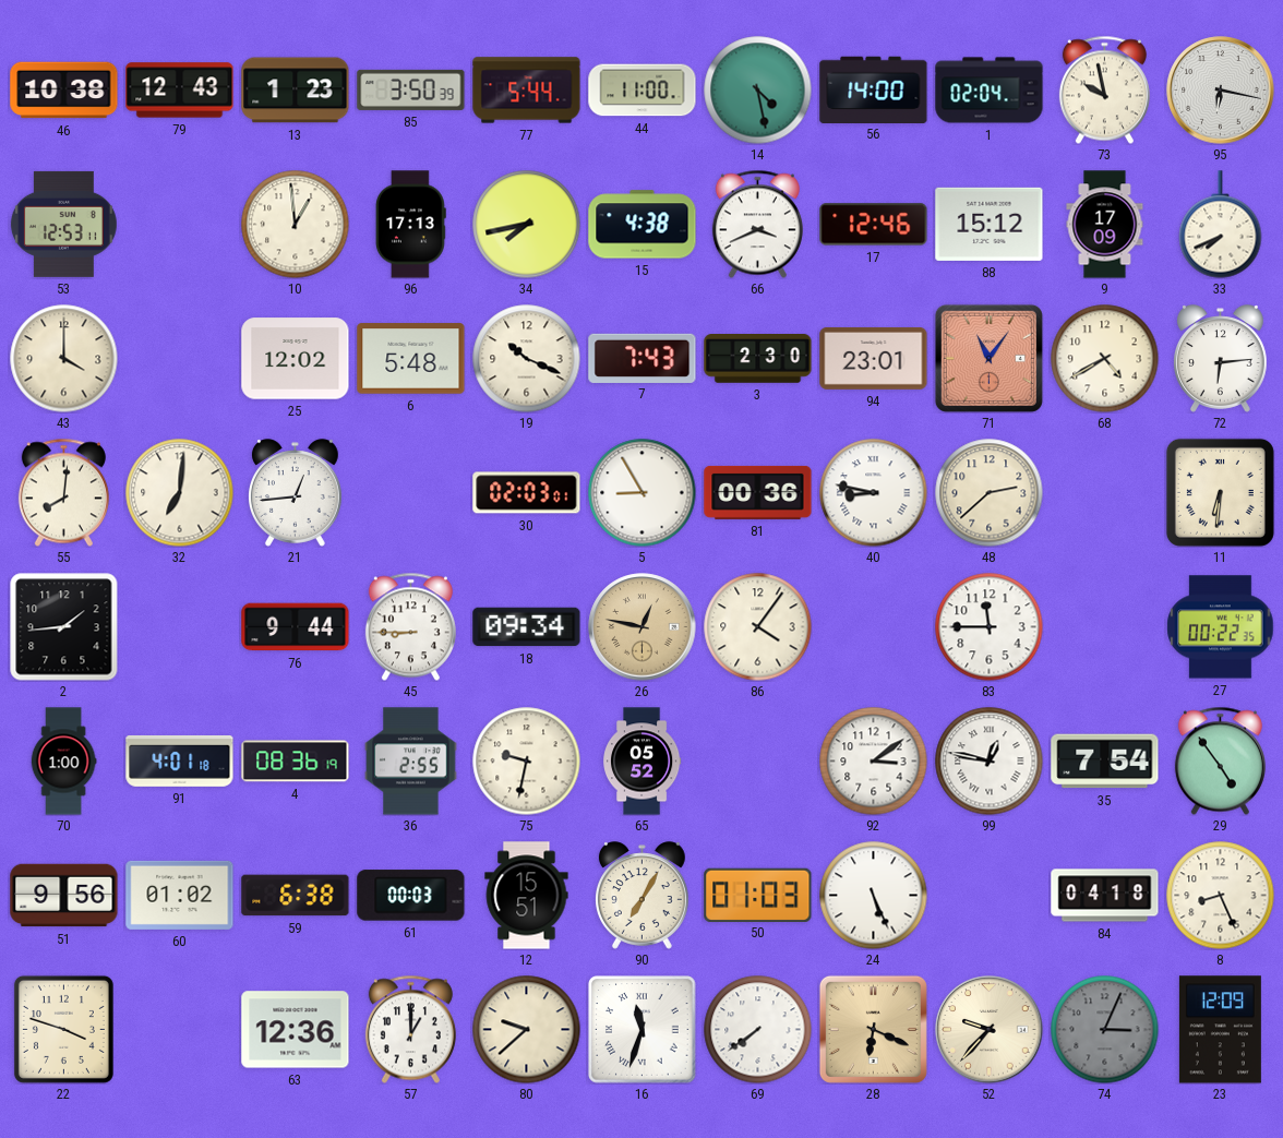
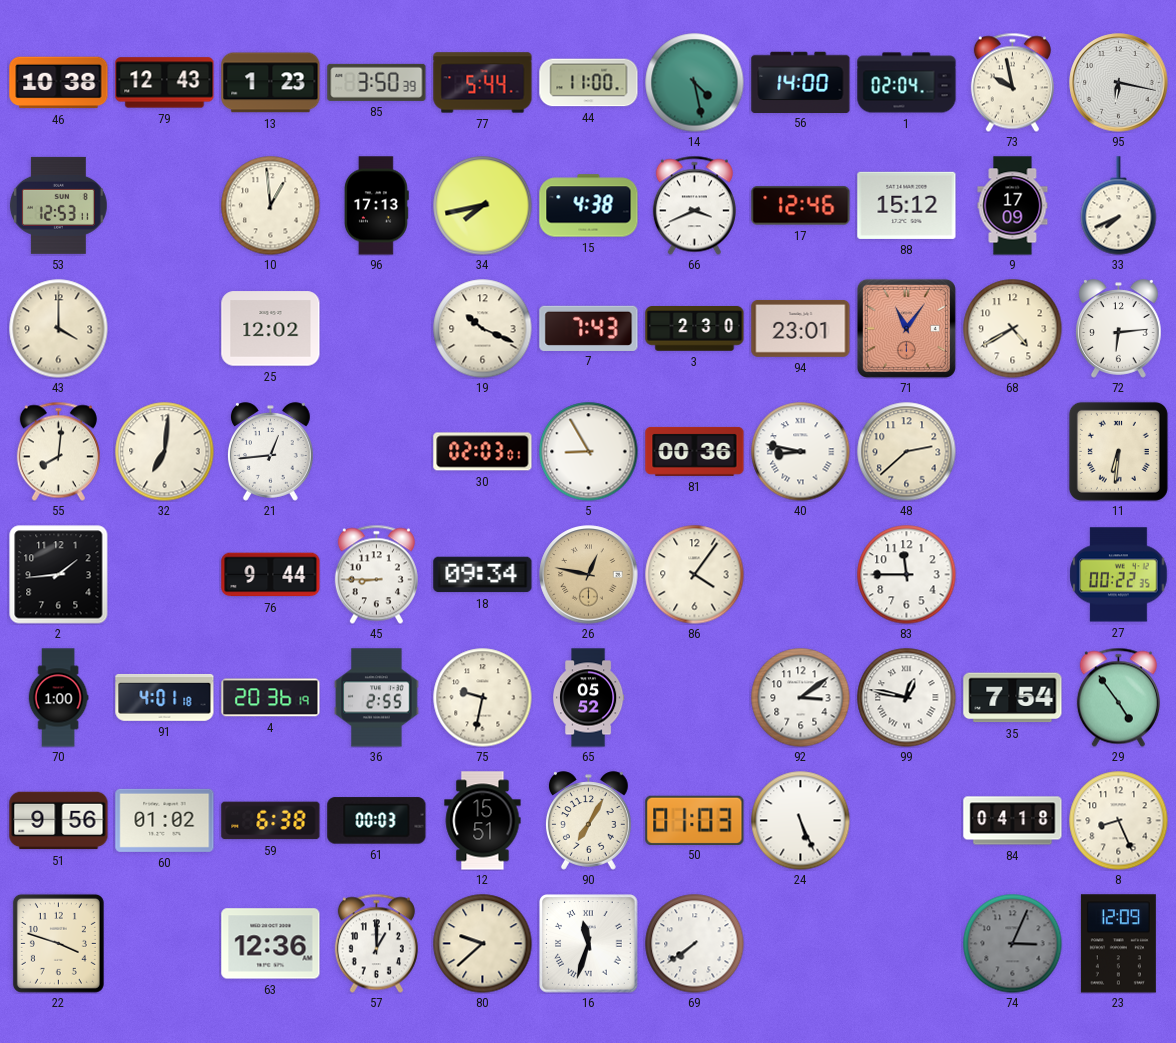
6: 5:48 -> none
4: 08:36 -> 20:36
28: 6:19 -> none
52: 9:37 -> none
